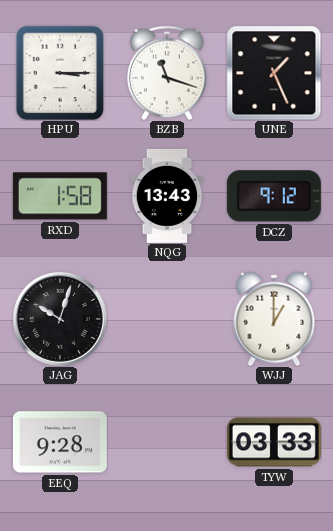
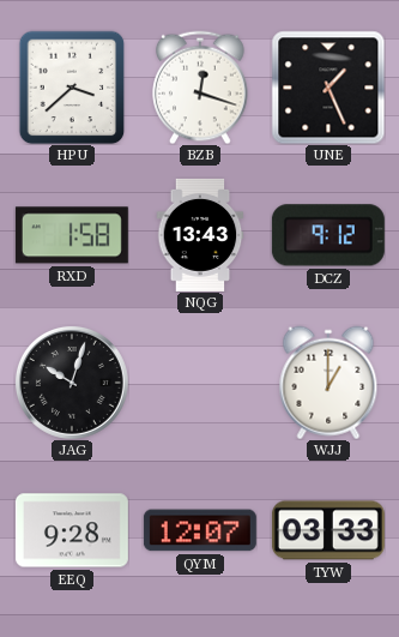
HPU: 3:15 -> 3:38
BZB: 11:18 -> 12:18
QYM: none -> 12:07
